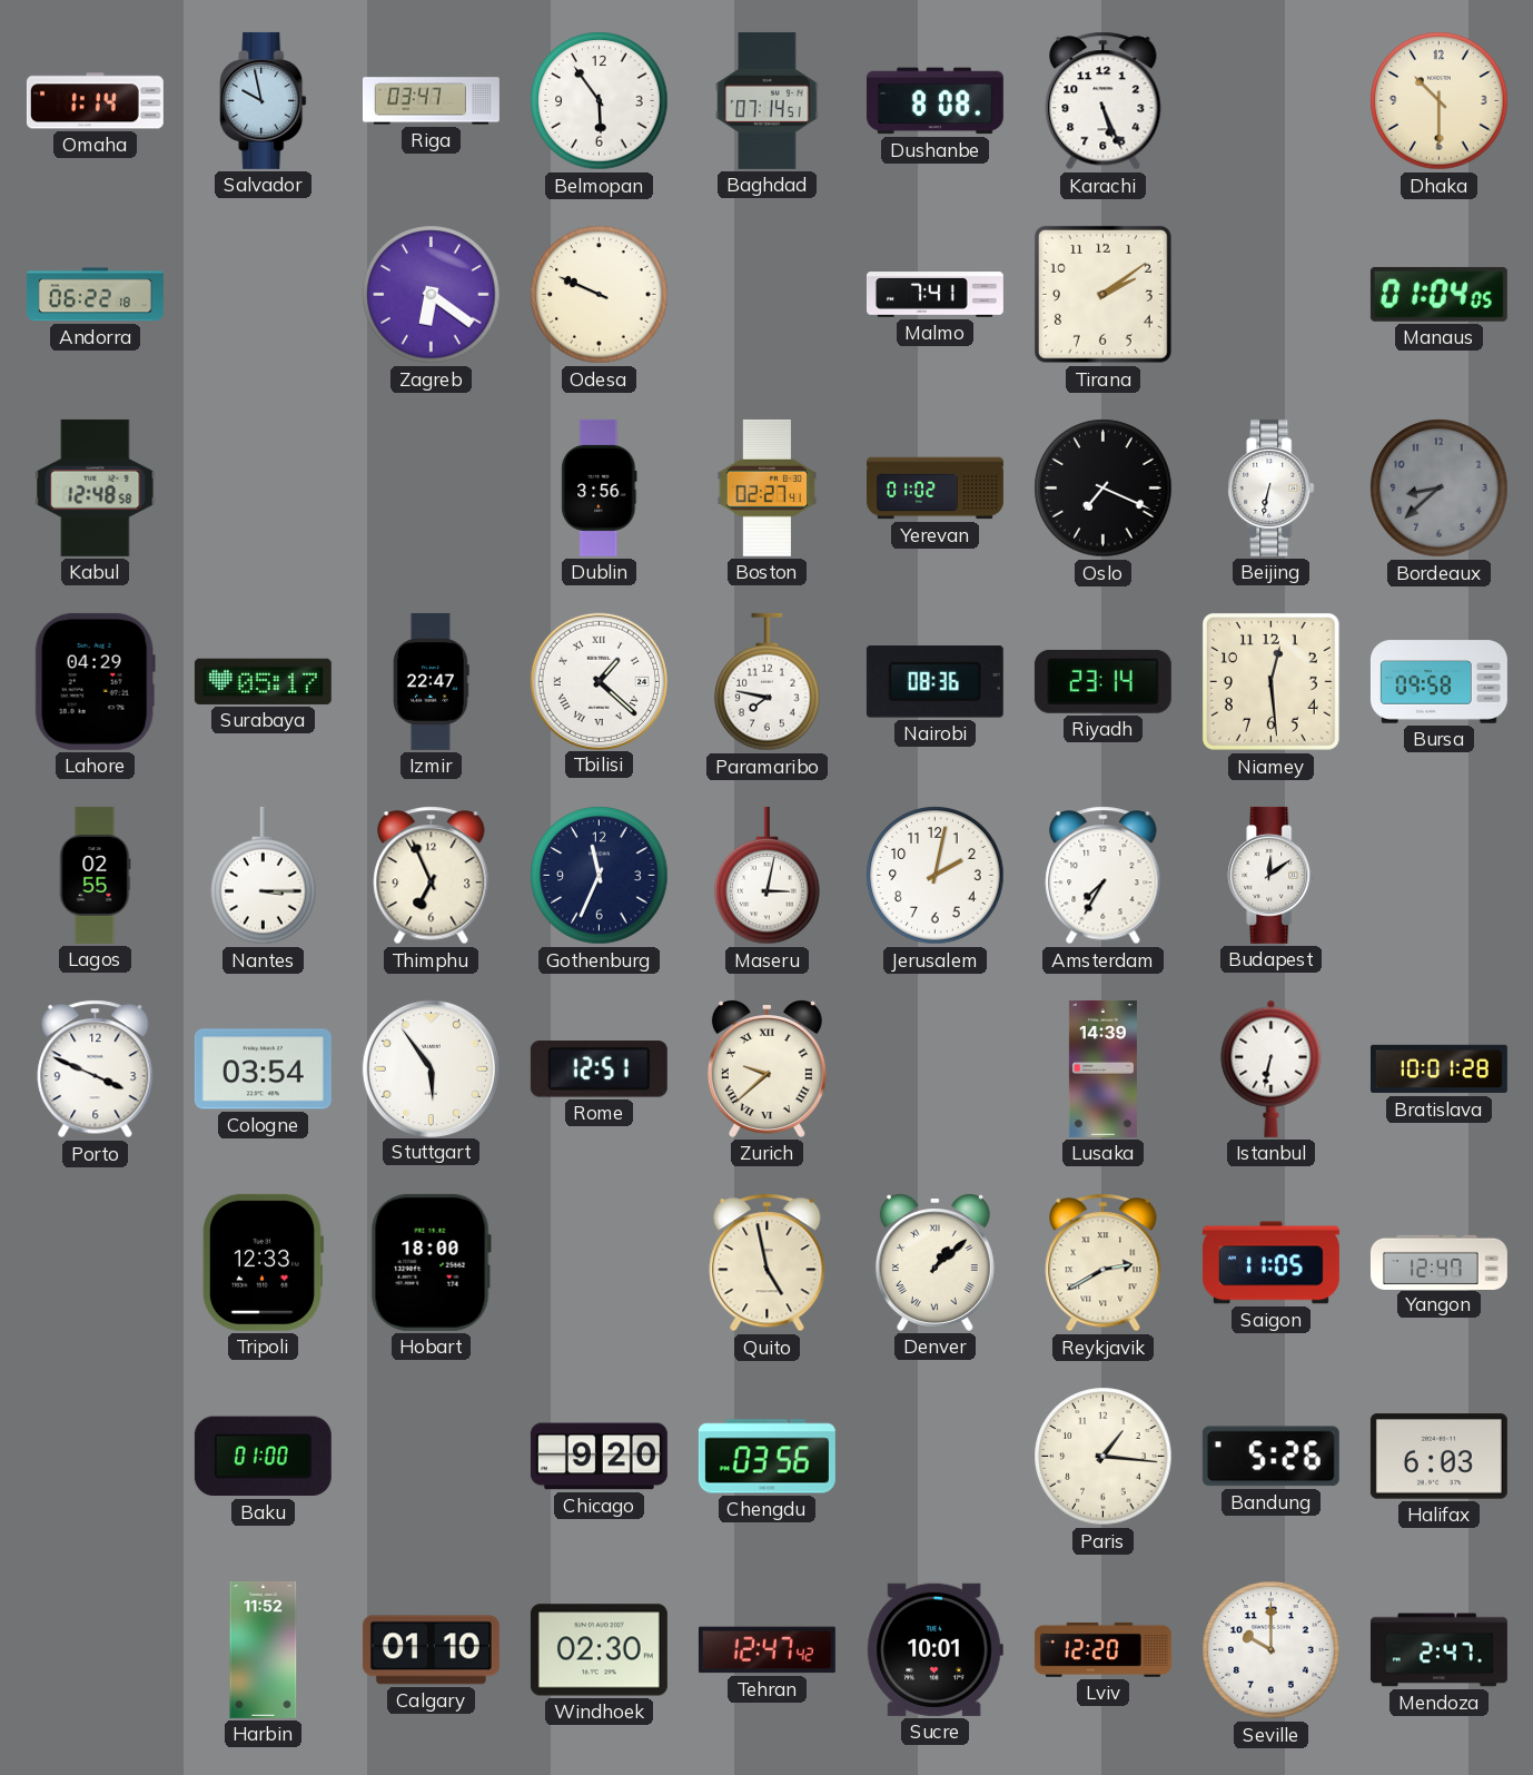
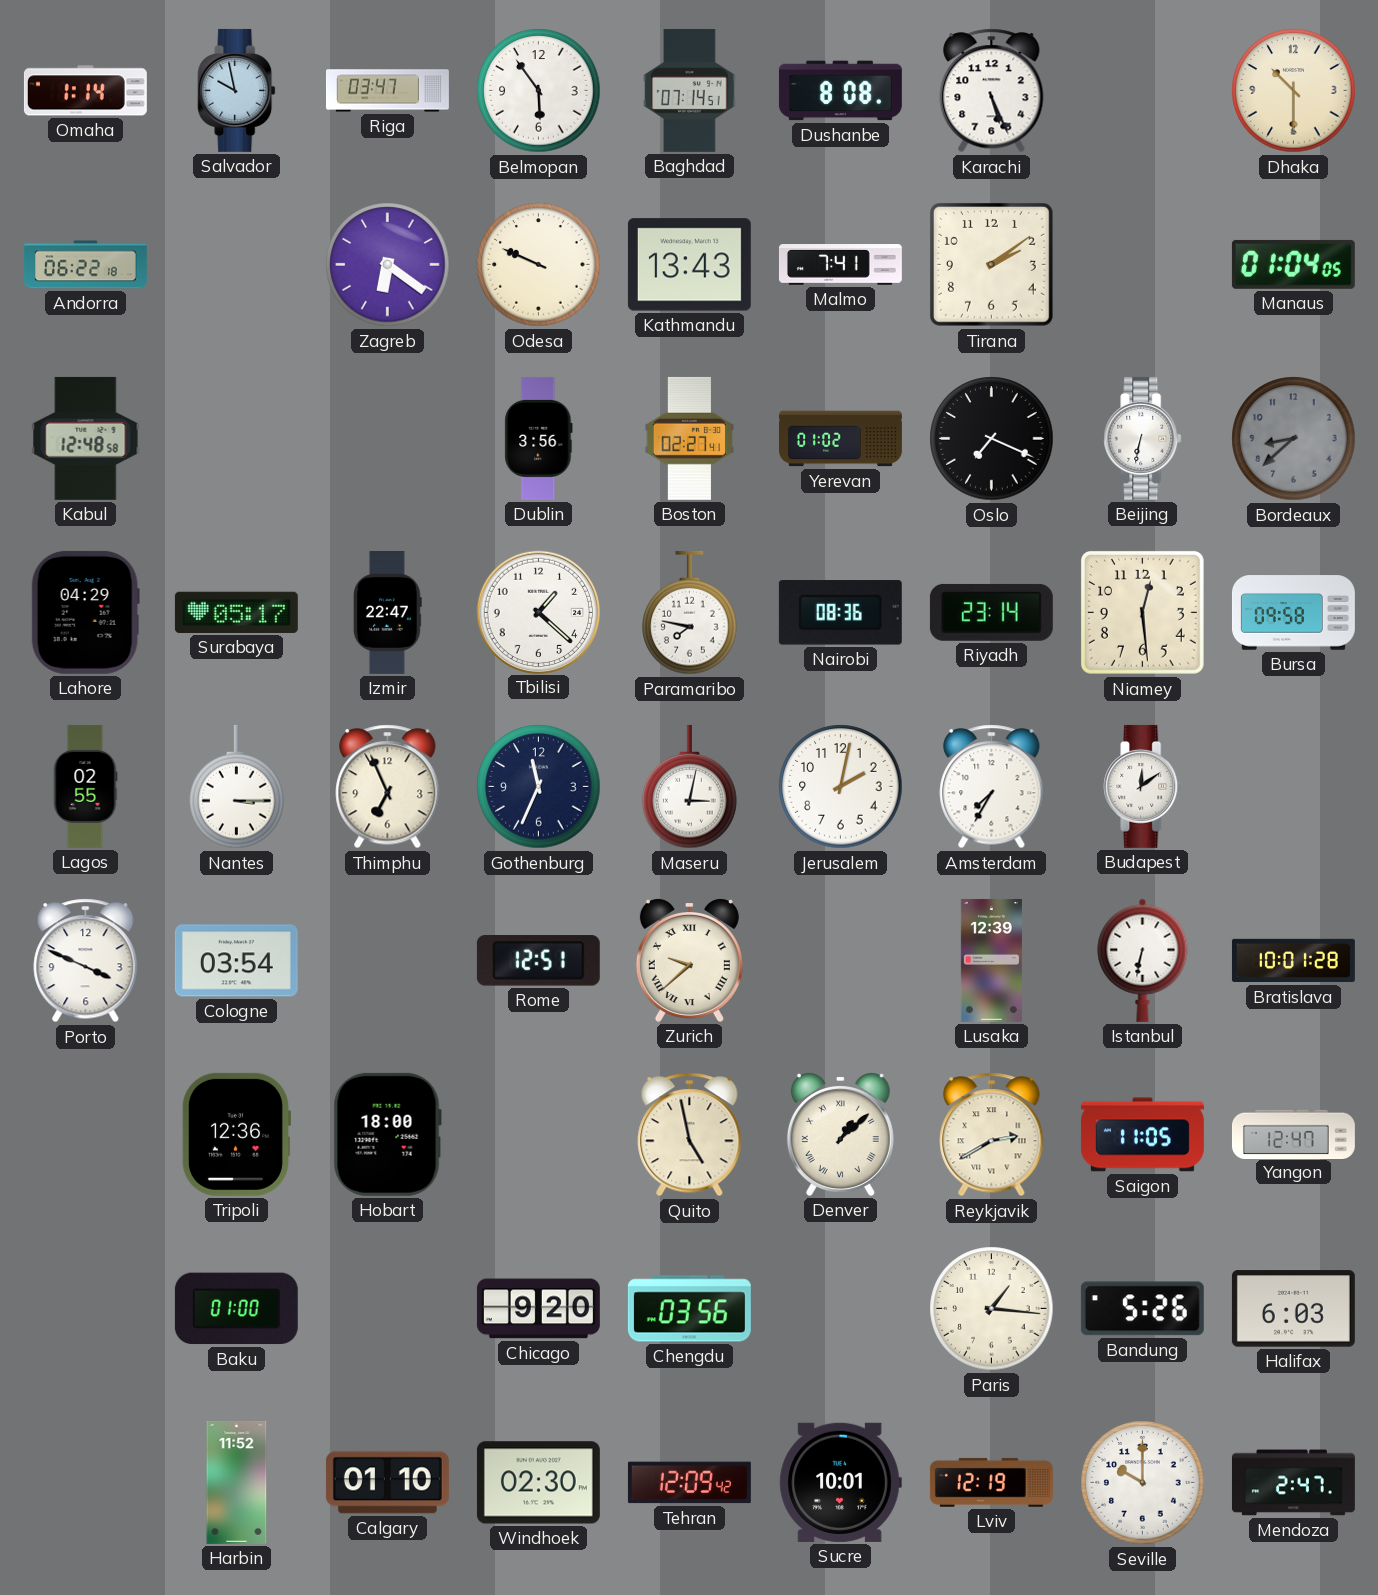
Kathmandu: none -> 13:43
Tbilisi numerals: Roman -> Arabic
Stuttgart: 5:54 -> none
Lusaka: 14:39 -> 12:39
Tripoli: 12:33 -> 12:36
Tehran: 12:47 -> 12:09
Lviv: 12:20 -> 12:19
